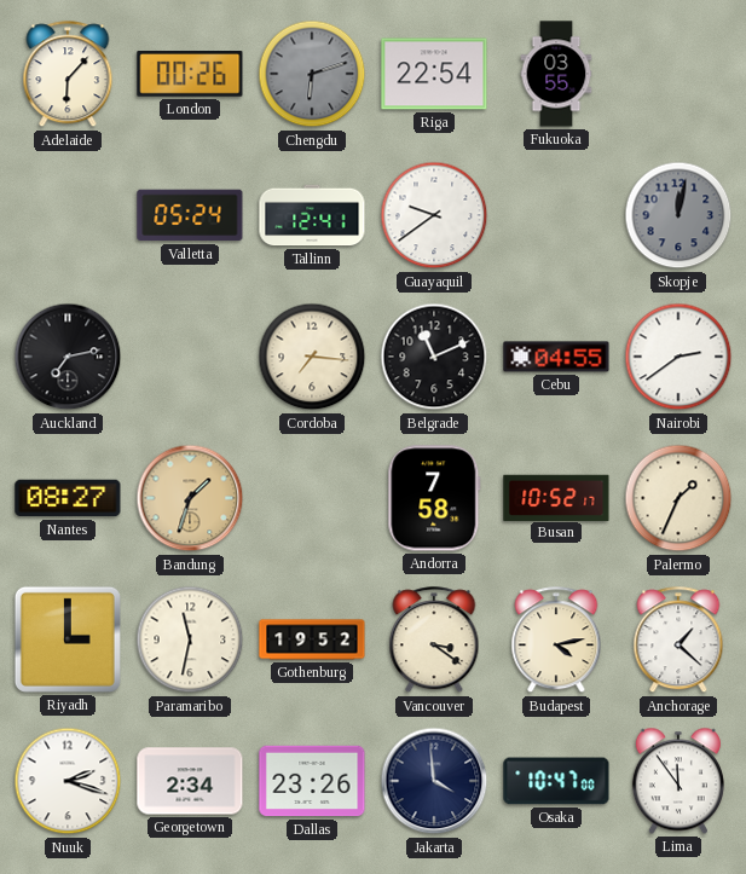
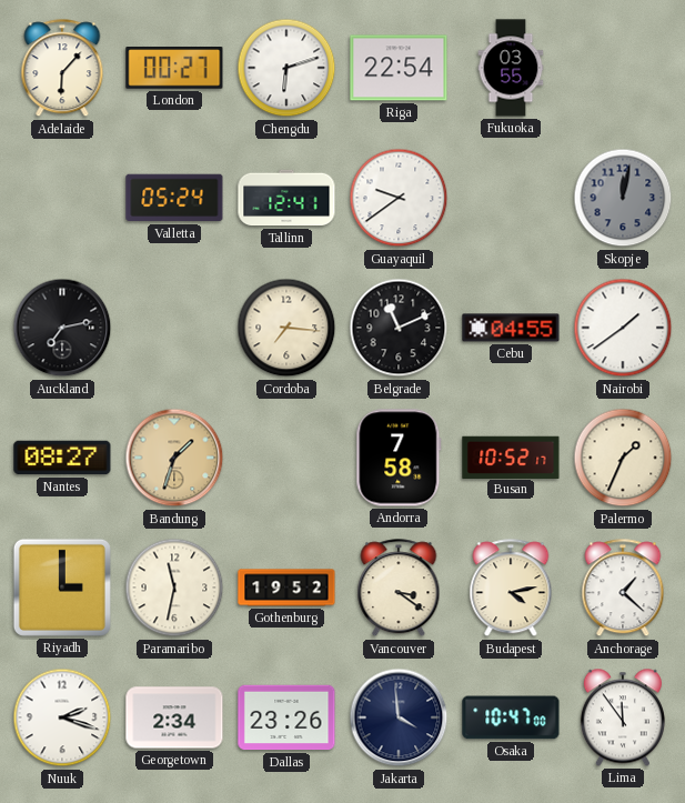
London: 00:26 -> 00:27
Chengdu dial: grey -> white
Nairobi: 2:39 -> 1:39
